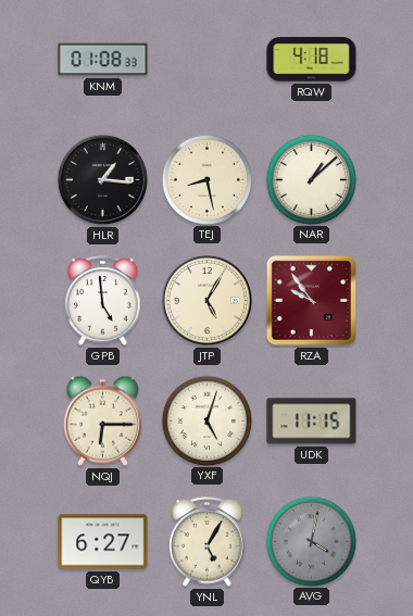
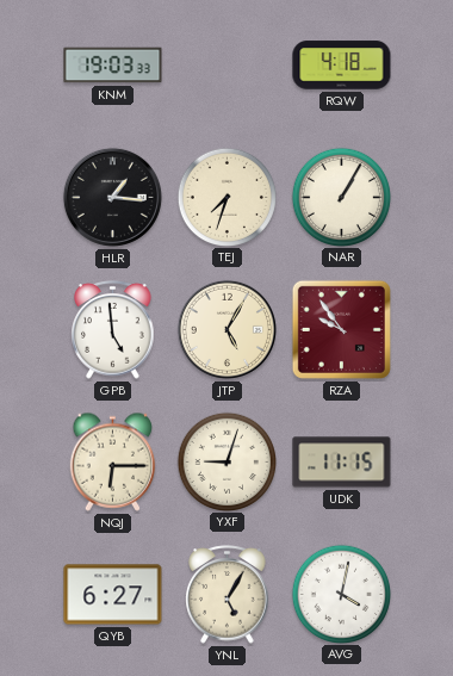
KNM: 01:08 -> 19:03
TEJ: 8:28 -> 7:33
NAR: 1:08 -> 1:05
YXF: 5:03 -> 9:03
AVG dial: grey -> white
